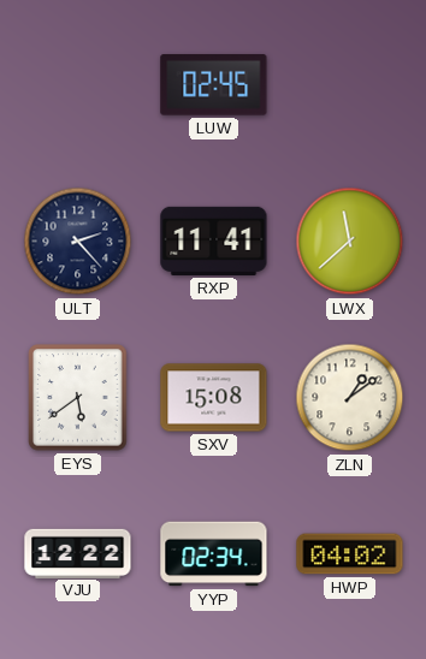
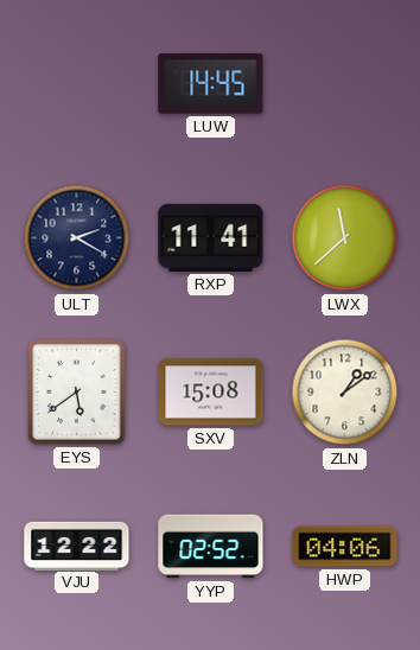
LUW: 02:45 -> 14:45
ULT: 2:23 -> 2:20
YYP: 02:34 -> 02:52
HWP: 04:02 -> 04:06
